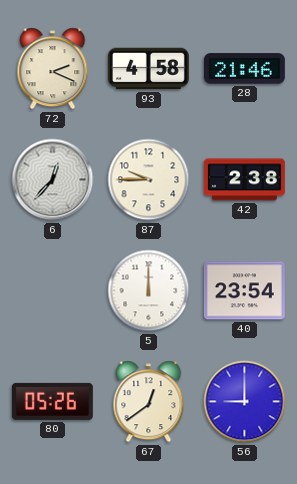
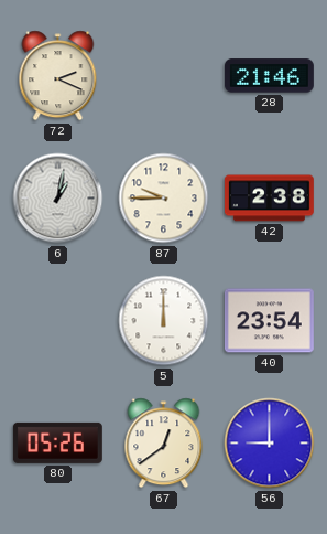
93: 4:58 -> none
6: 12:37 -> 1:02
